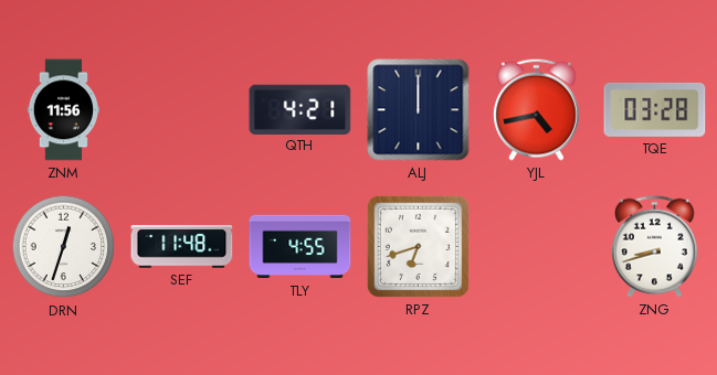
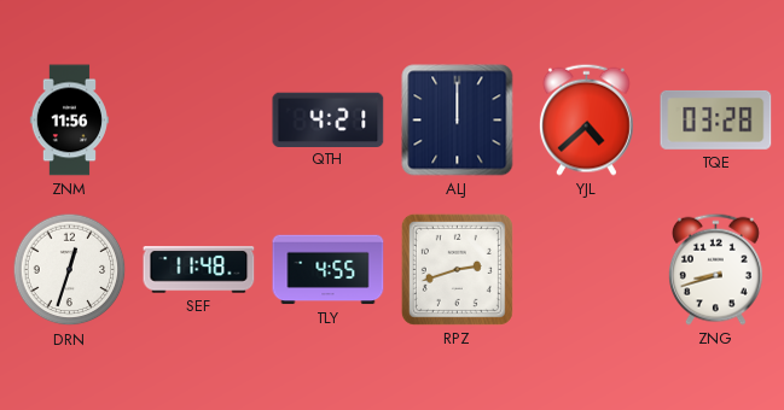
YJL: 4:43 -> 4:38
RPZ: 6:42 -> 2:42
